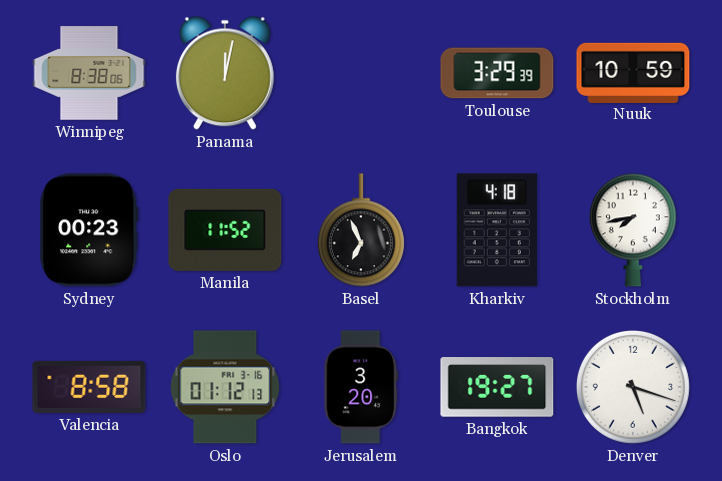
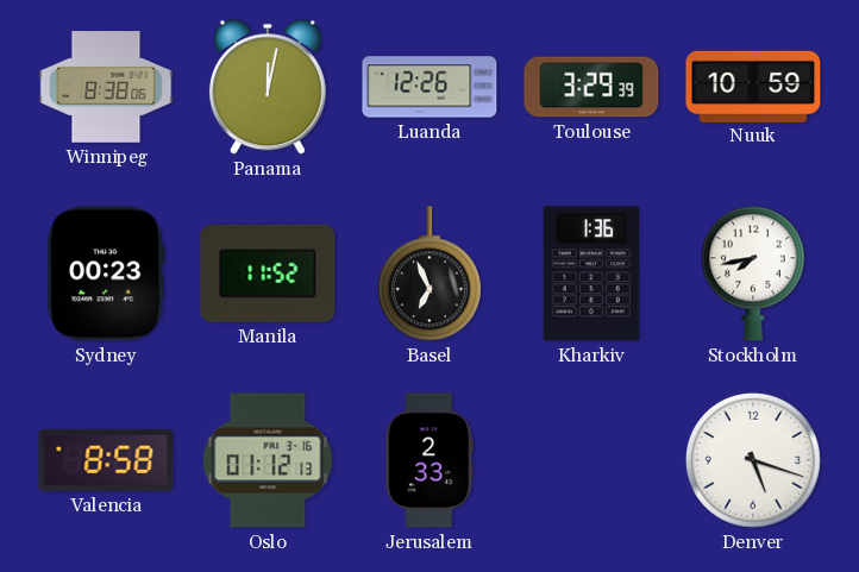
Luanda: none -> 12:26
Kharkiv: 4:18 -> 1:36
Jerusalem: 3:20 -> 2:33
Bangkok: 19:27 -> none
